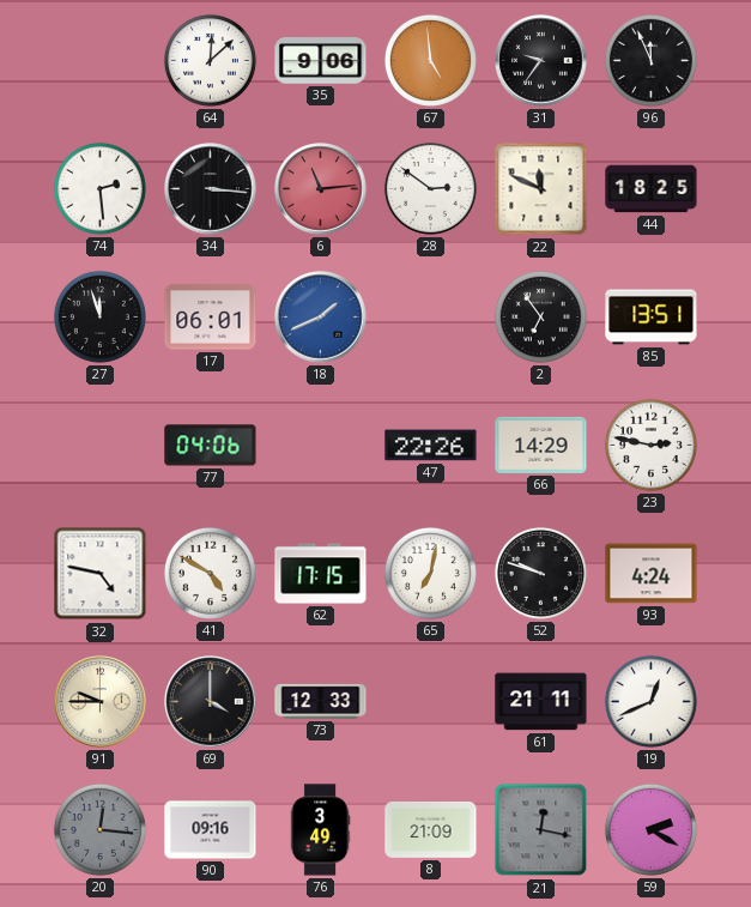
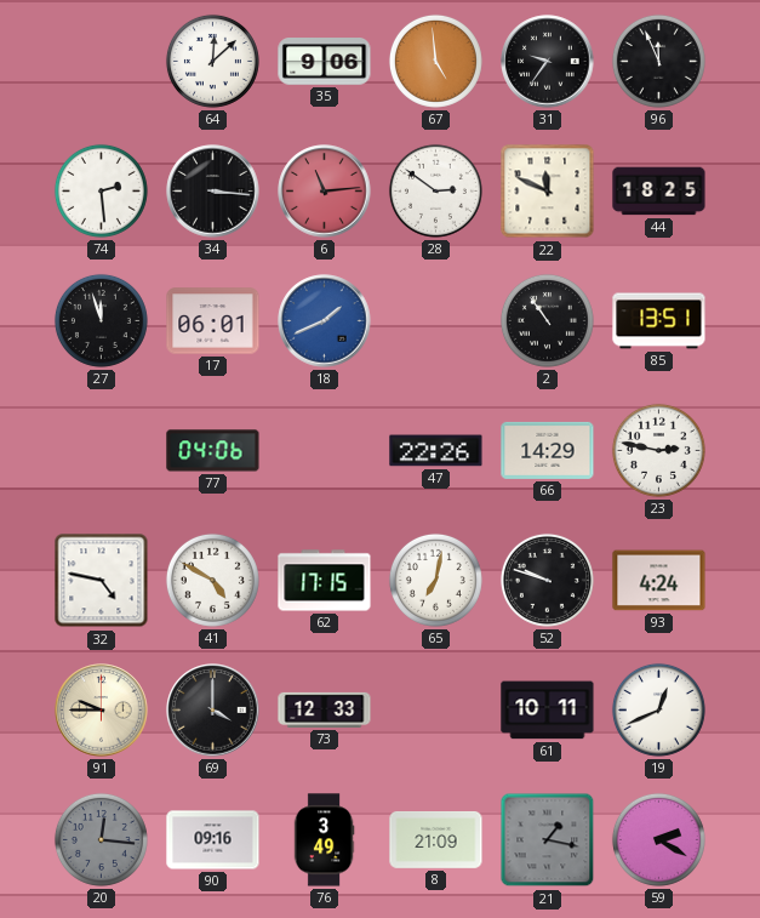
2: 6:54 -> 10:54
61: 21:11 -> 10:11
21: 12:17 -> 1:17
